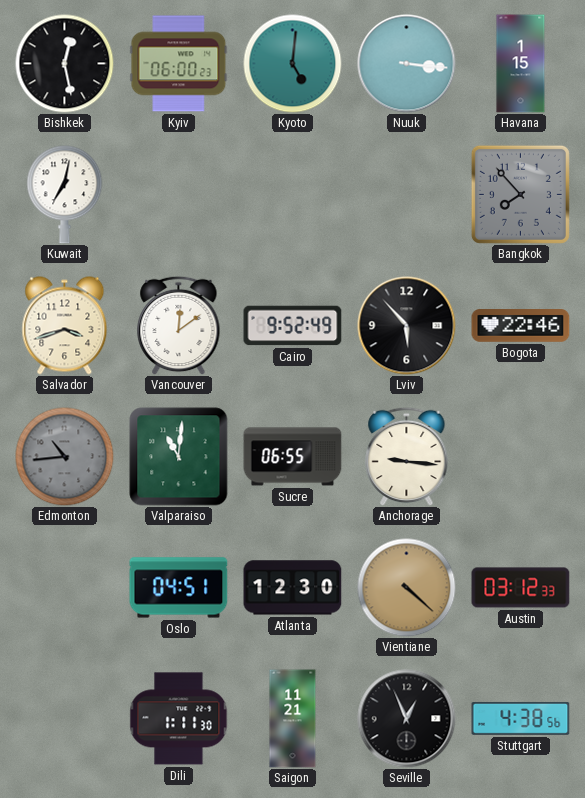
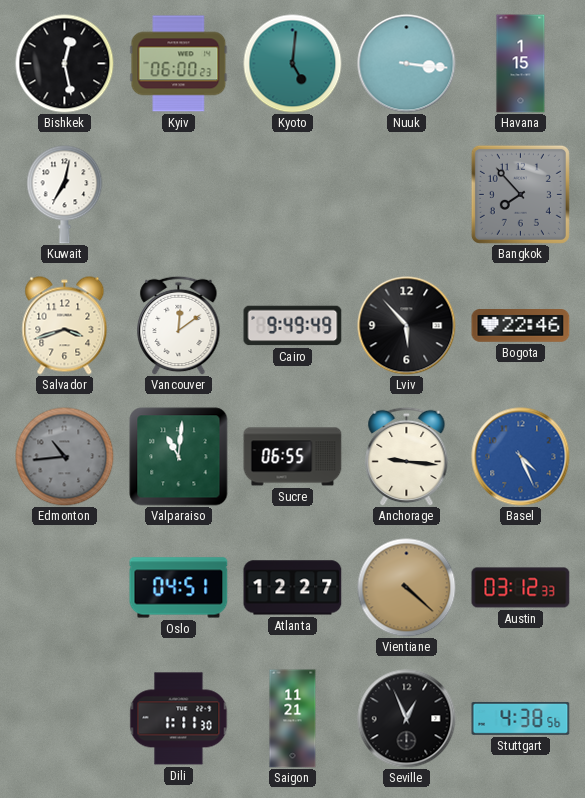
Cairo: 9:52 -> 9:49
Basel: none -> 4:26
Atlanta: 12:30 -> 12:27
